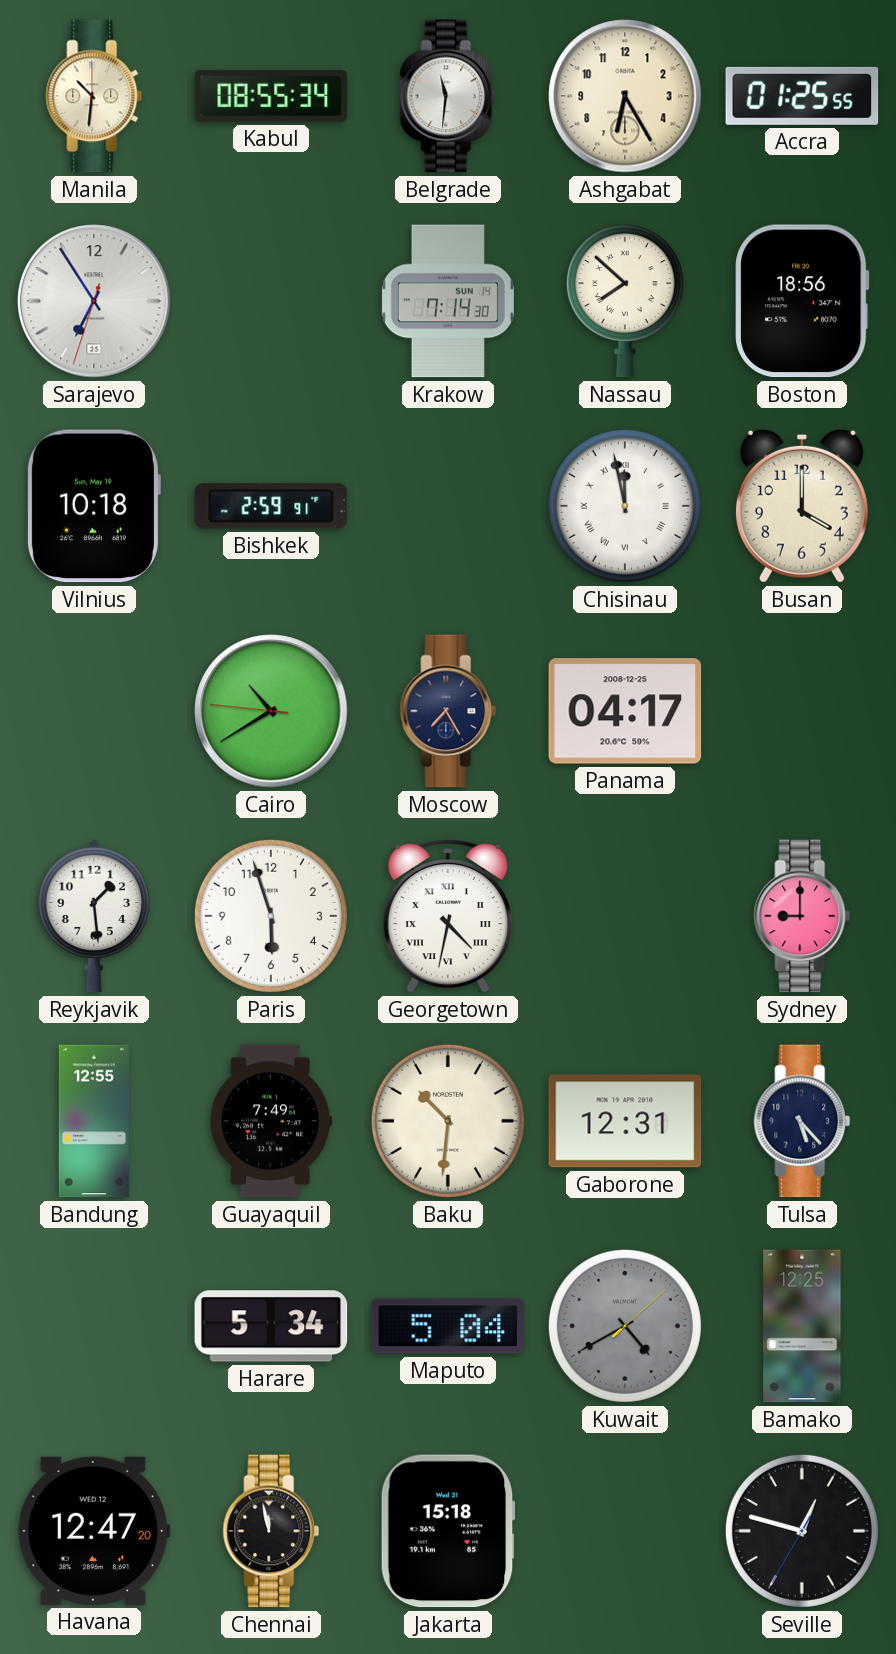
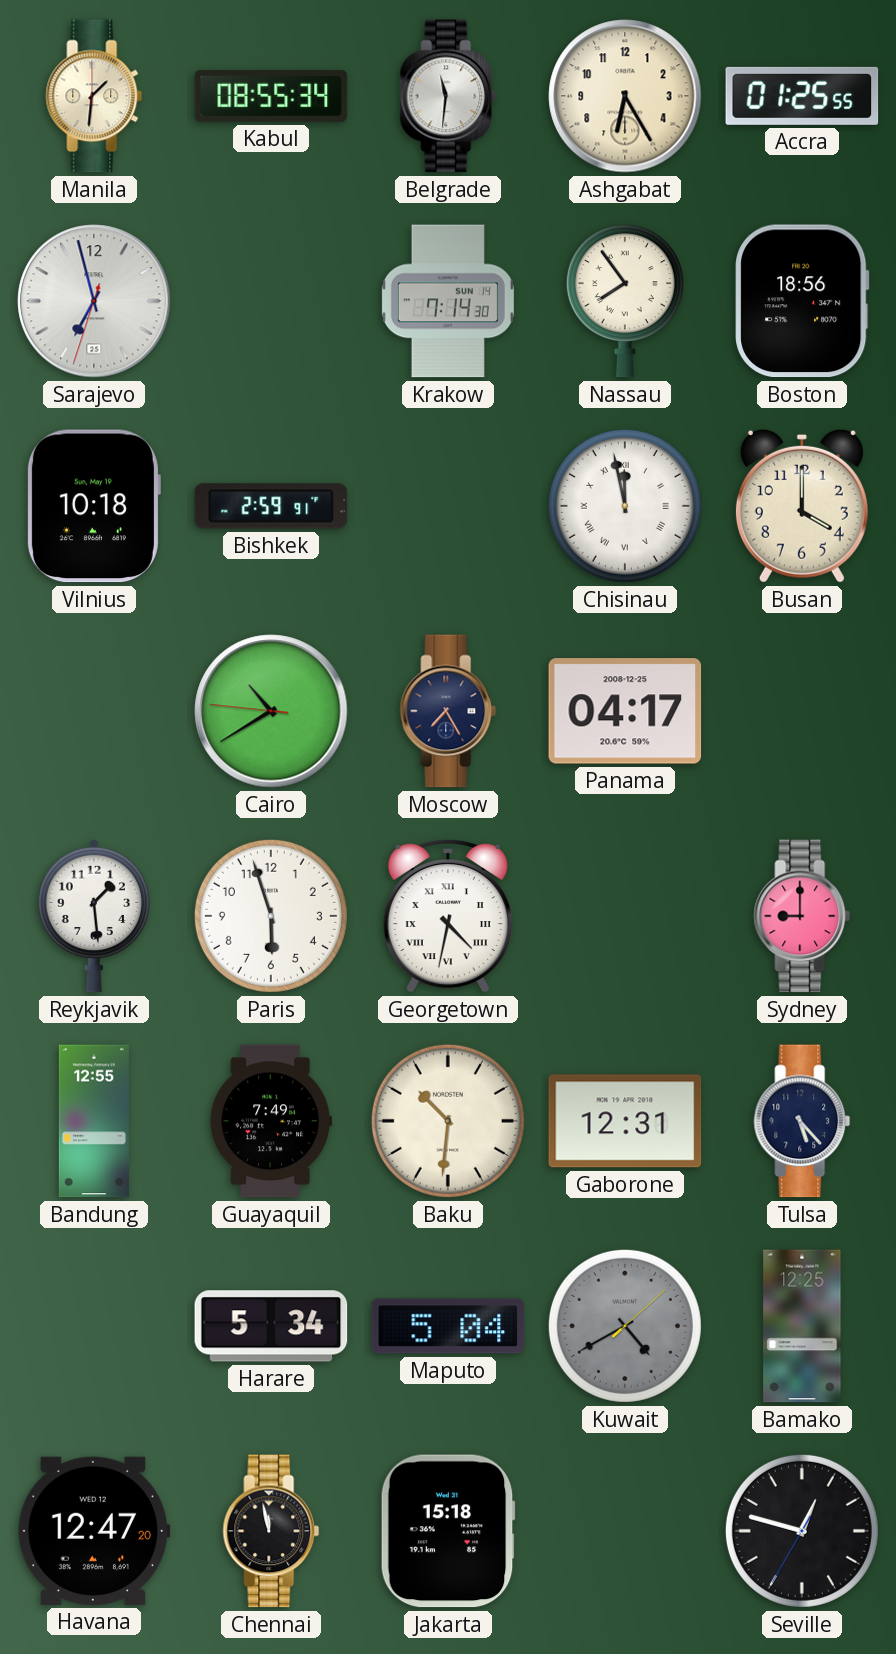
Manila: 10:31 -> 1:31
Sarajevo: 6:54 -> 6:57
Nassau: 7:52 -> 7:54
